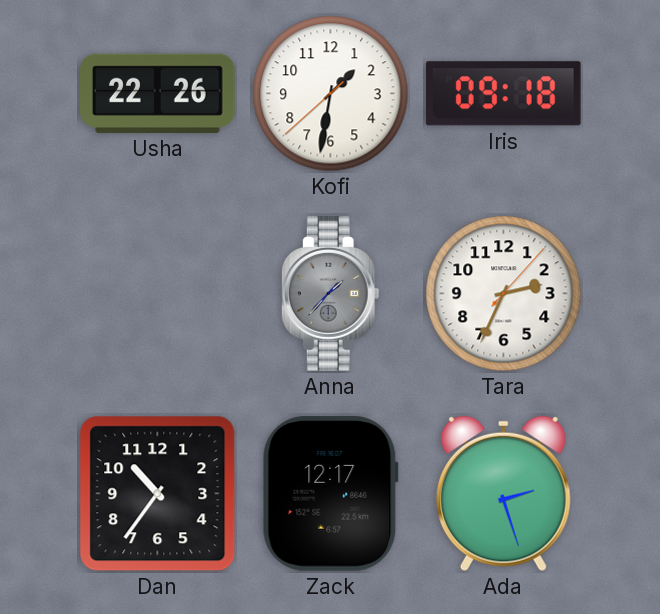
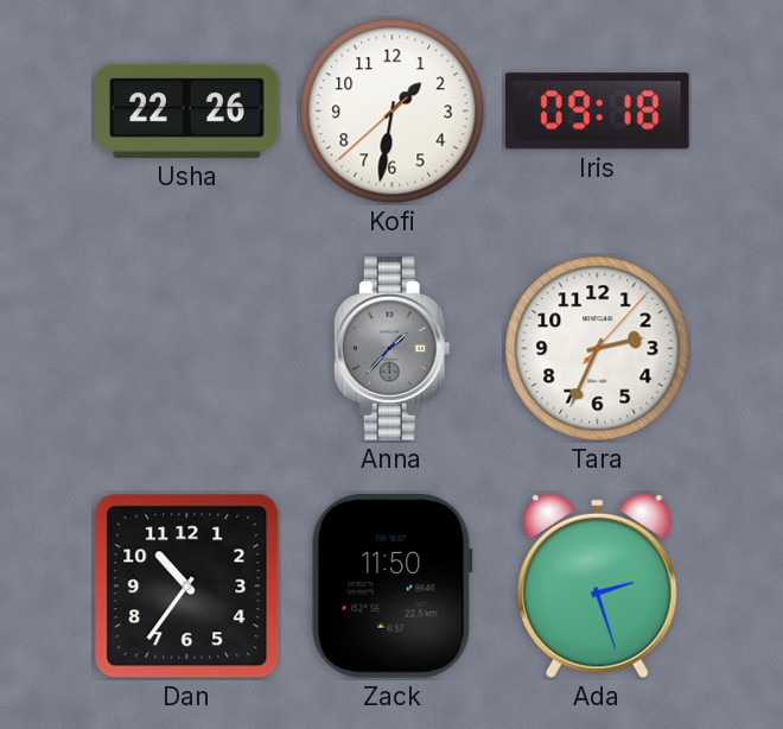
Zack: 12:17 -> 11:50
